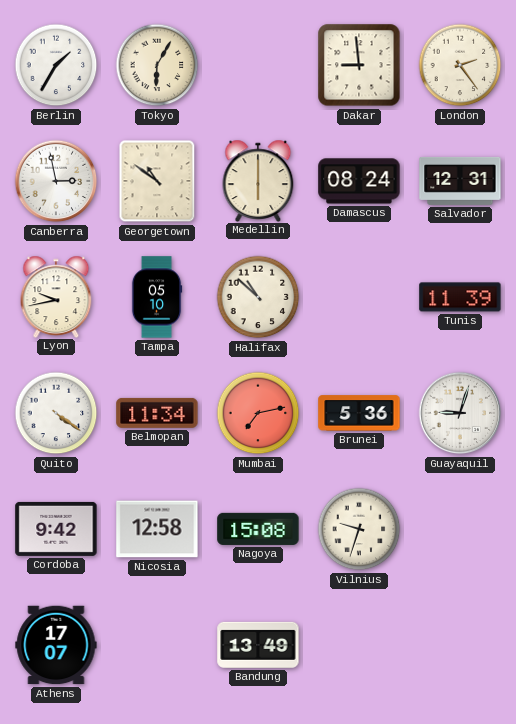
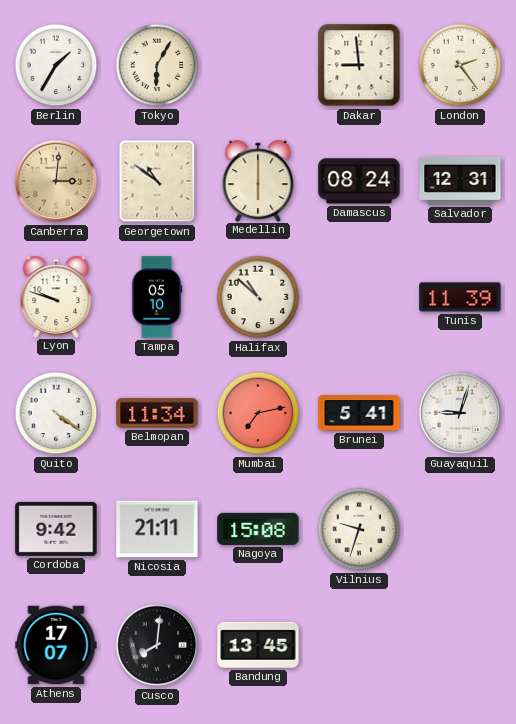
Canberra: 2:58 -> 3:01
Canberra dial: white -> champagne
Lyon: 9:43 -> 9:48
Brunei: 5:36 -> 5:41
Nicosia: 12:58 -> 21:11
Cusco: none -> 8:01
Bandung: 13:49 -> 13:45
